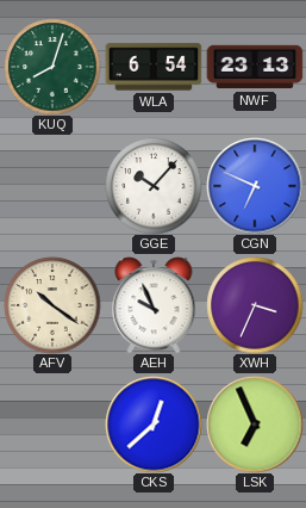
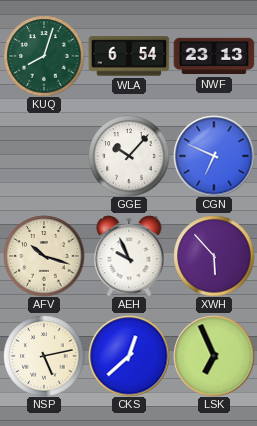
AFV: 10:21 -> 10:18
XWH: 3:34 -> 5:53
NSP: none -> 5:13
